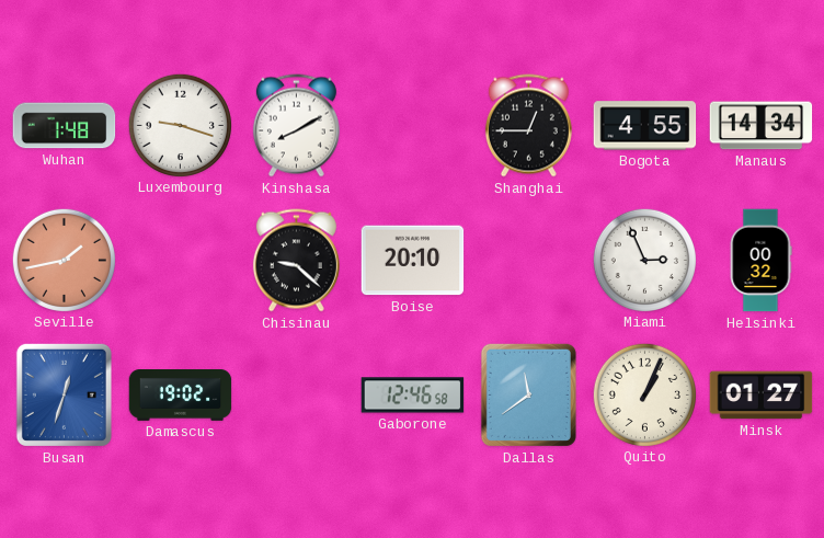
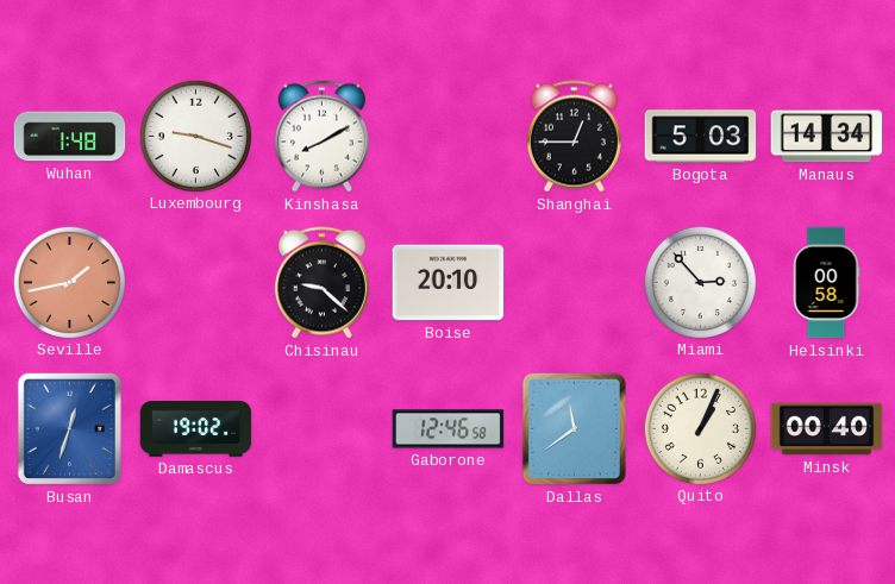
Bogota: 4:55 -> 5:03
Miami: 2:56 -> 2:53
Helsinki: 00:32 -> 00:58
Minsk: 01:27 -> 00:40
